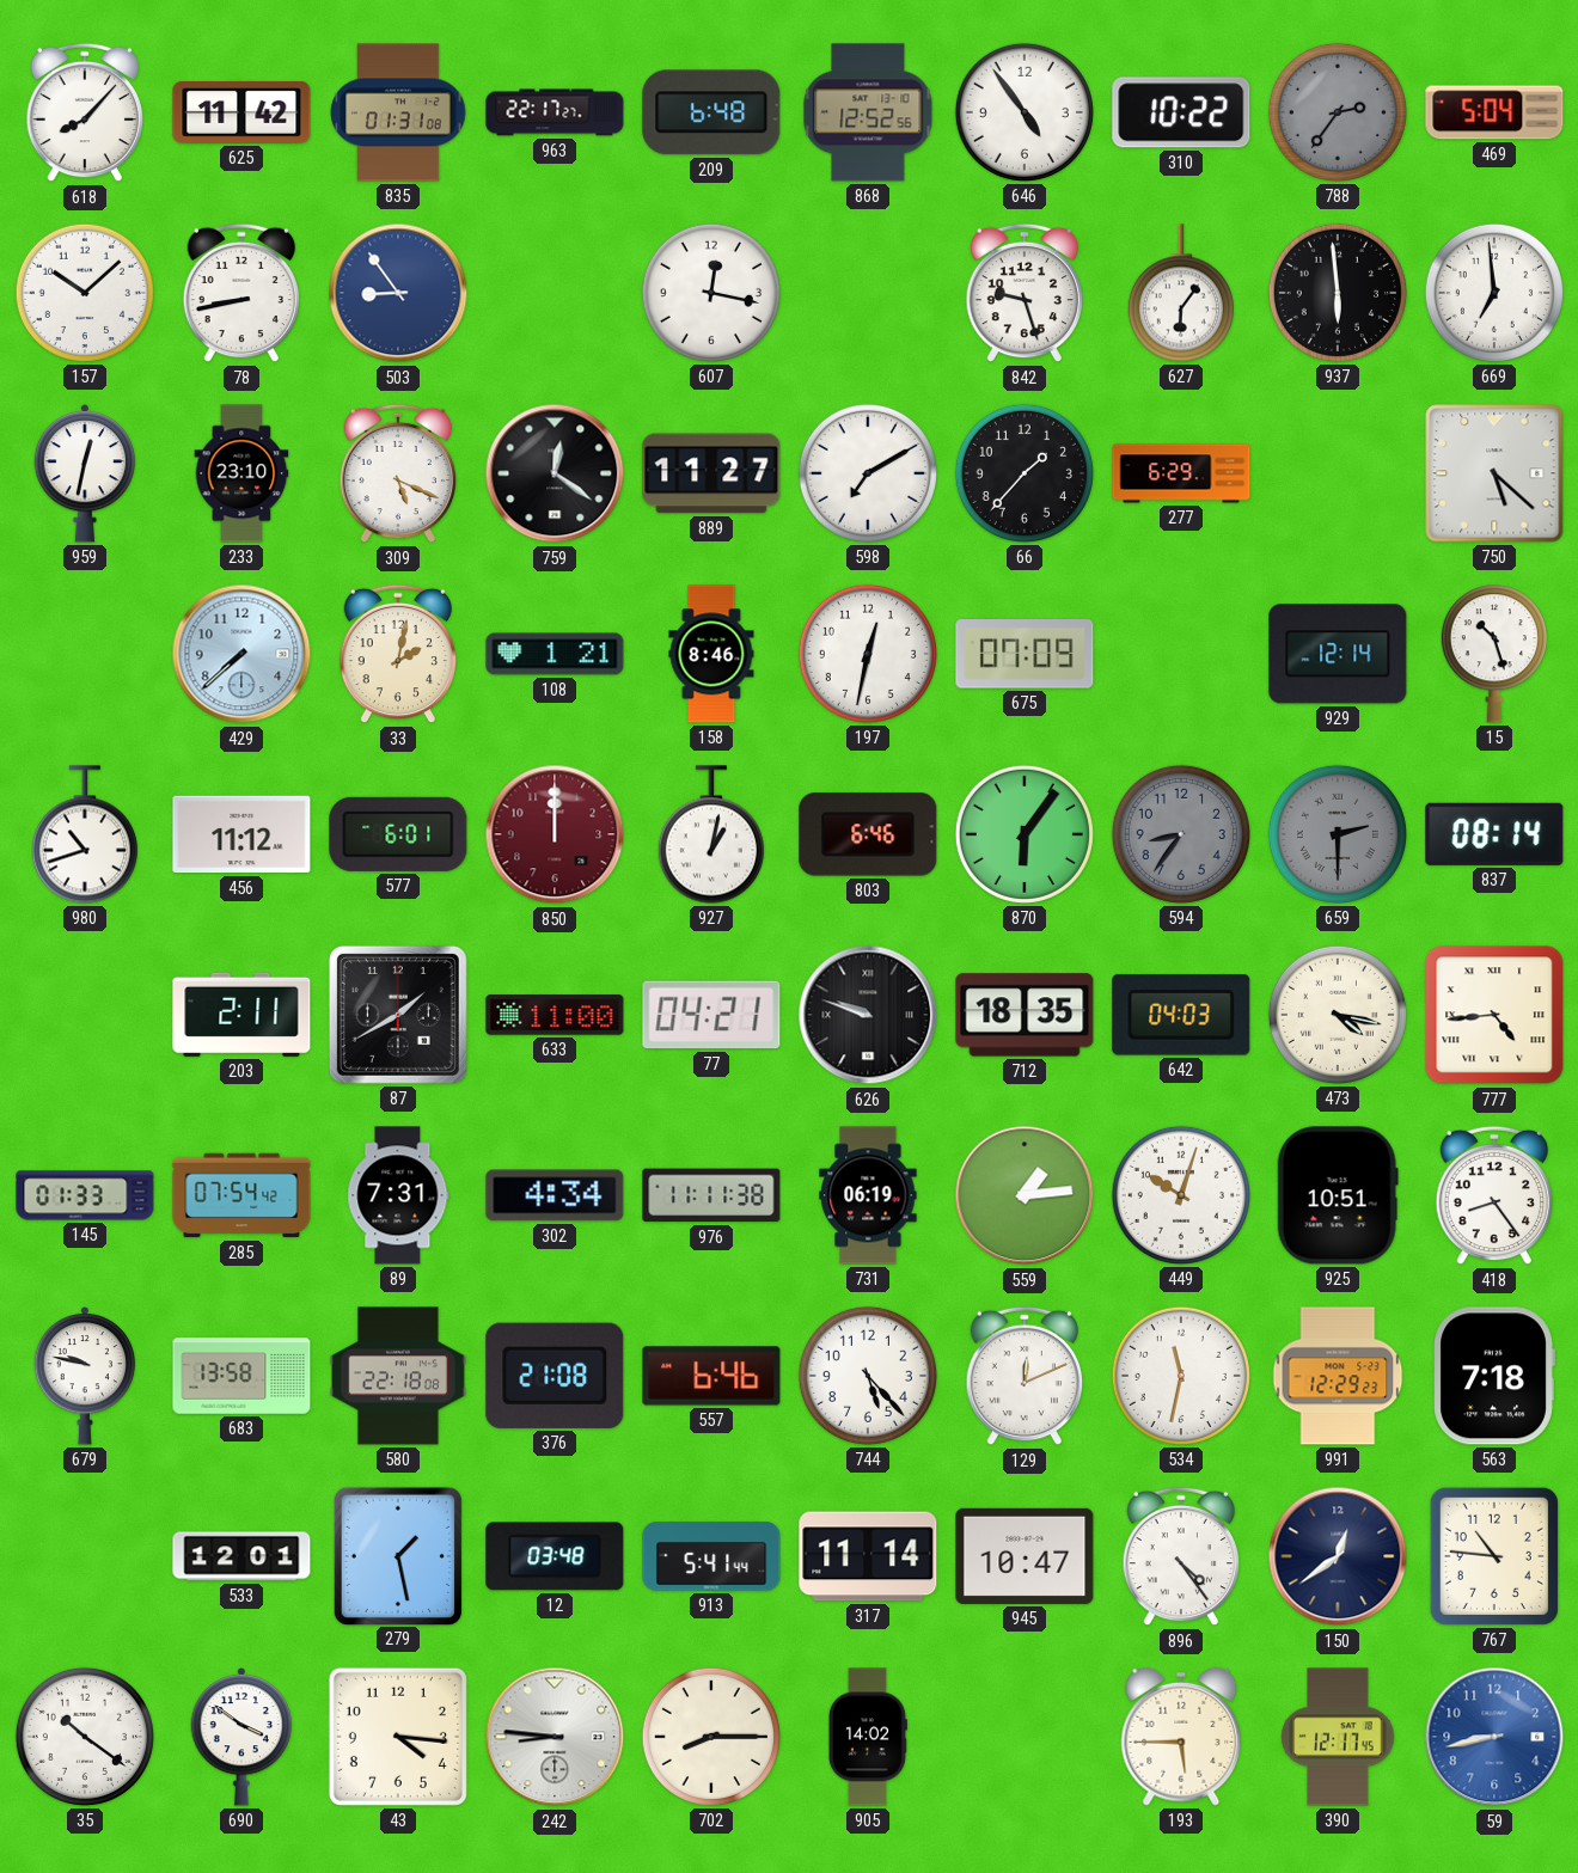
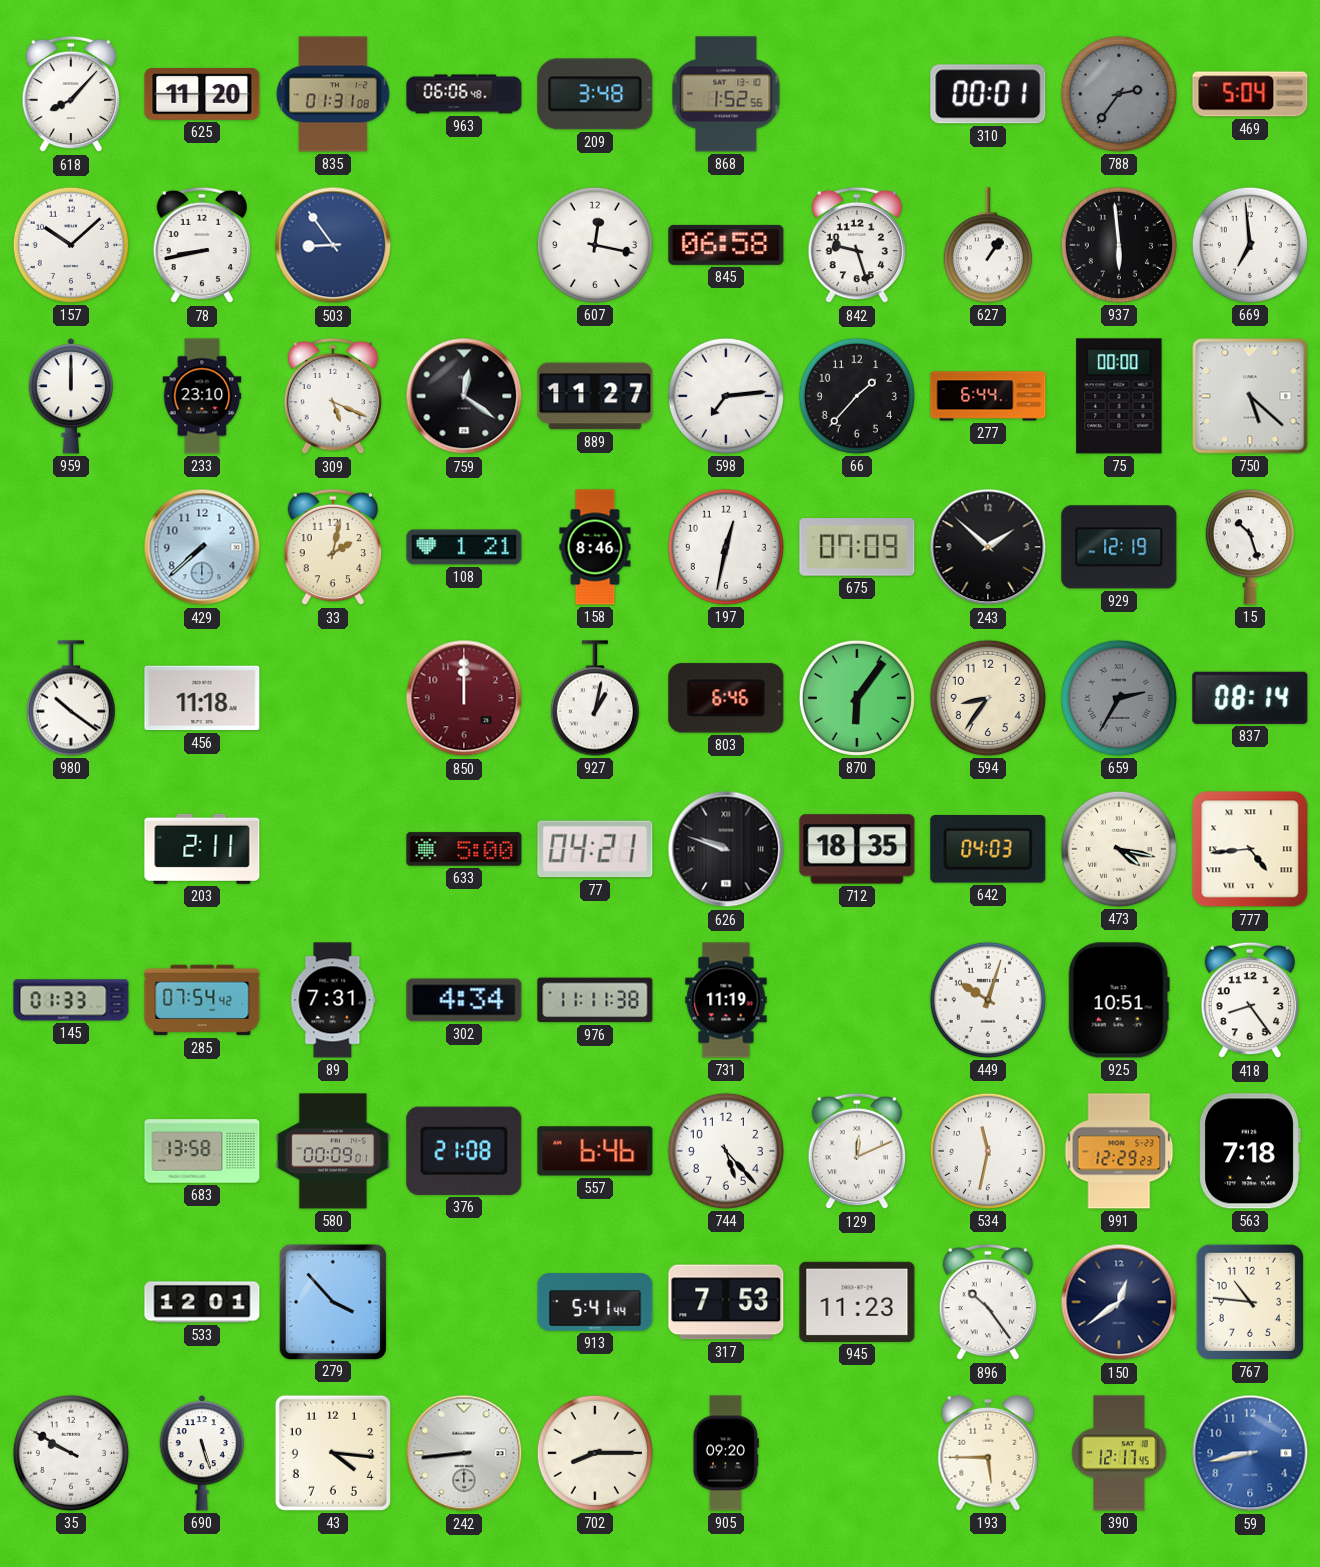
625: 11:42 -> 11:20
963: 22:17 -> 06:06
209: 6:48 -> 3:48
868: 12:52 -> 1:52
646: 4:54 -> none
310: 10:22 -> 00:01
845: none -> 06:58
627: 6:06 -> 1:06
959: 12:32 -> 12:00
598: 7:10 -> 7:14
277: 6:29 -> 6:44
75: none -> 00:00
243: none -> 1:52
929: 12:14 -> 12:19
980: 10:42 -> 10:21
456: 11:12 -> 11:18
577: 6:01 -> none
594 dial: grey -> cream
659: 2:30 -> 2:35
87: 1:40 -> none
633: 11:00 -> 5:00
731: 06:19 -> 11:19
559: 1:14 -> none
679: 9:47 -> none
580: 22:18 -> 00:09
279: 1:28 -> 3:53
12: 03:48 -> none
317: 11:14 -> 7:53
945: 10:47 -> 11:23
896: 4:24 -> 10:24
35: 10:21 -> 9:50
690: 3:51 -> 5:27
242: 8:46 -> 8:44
905: 14:02 -> 09:20
